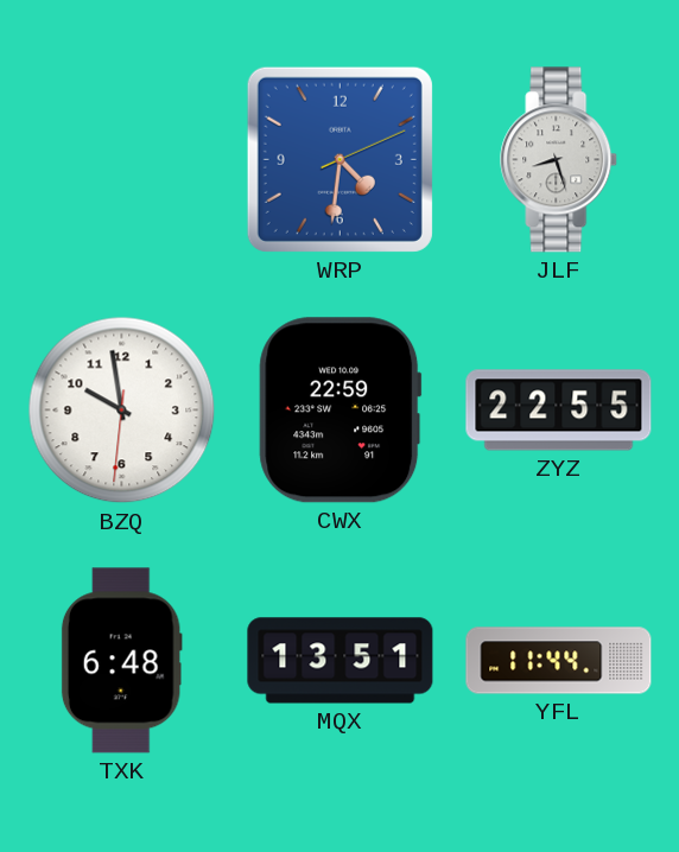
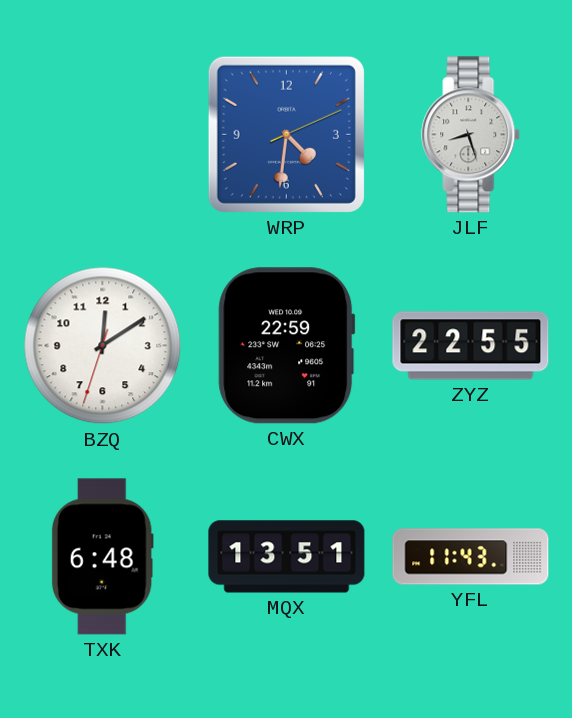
BZQ: 9:58 -> 12:09
YFL: 11:44 -> 11:43
